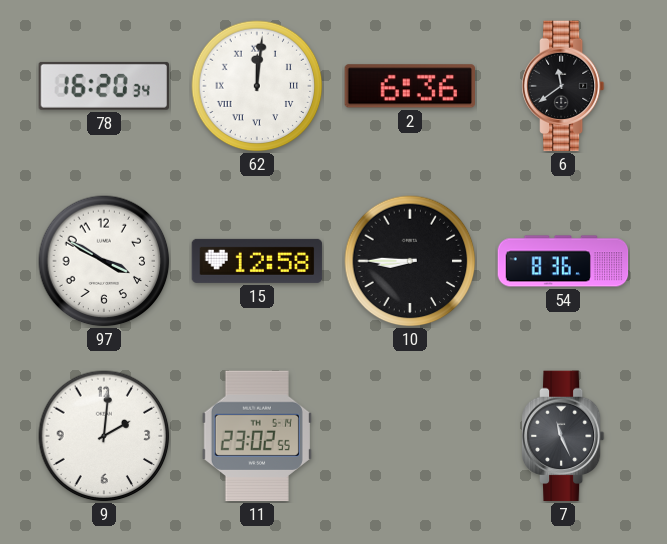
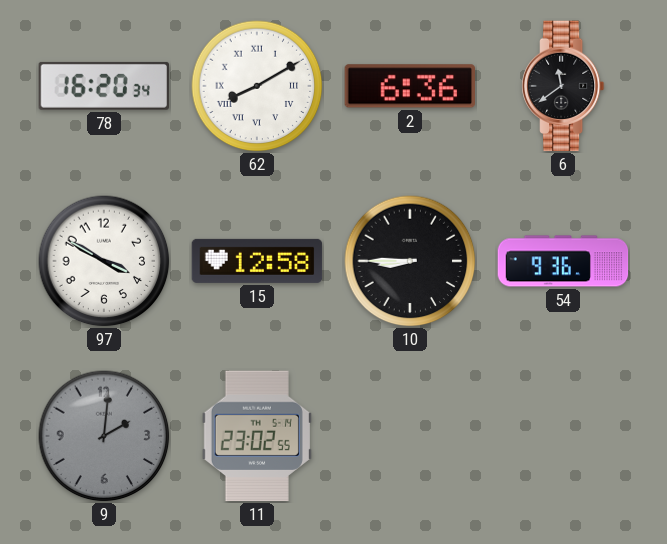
62: 12:01 -> 8:10
54: 8:36 -> 9:36
9 dial: white -> grey
7: 11:26 -> none
